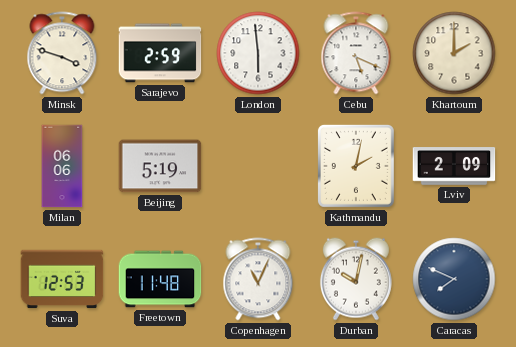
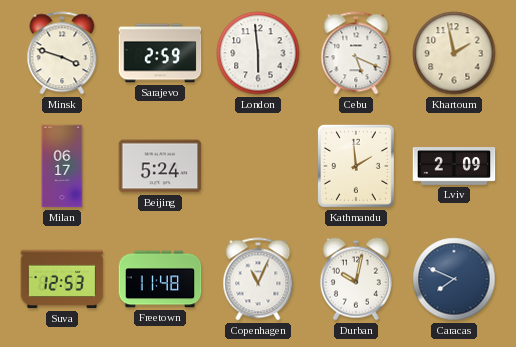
Khartoum: 2:00 -> 1:58
Milan: 06:06 -> 06:17
Beijing: 5:19 -> 5:24
Kathmandu: 2:02 -> 1:59
